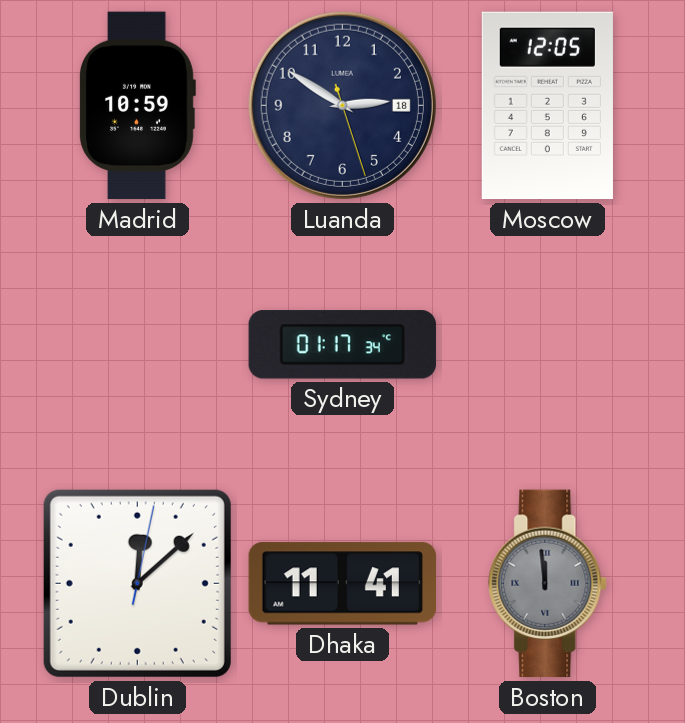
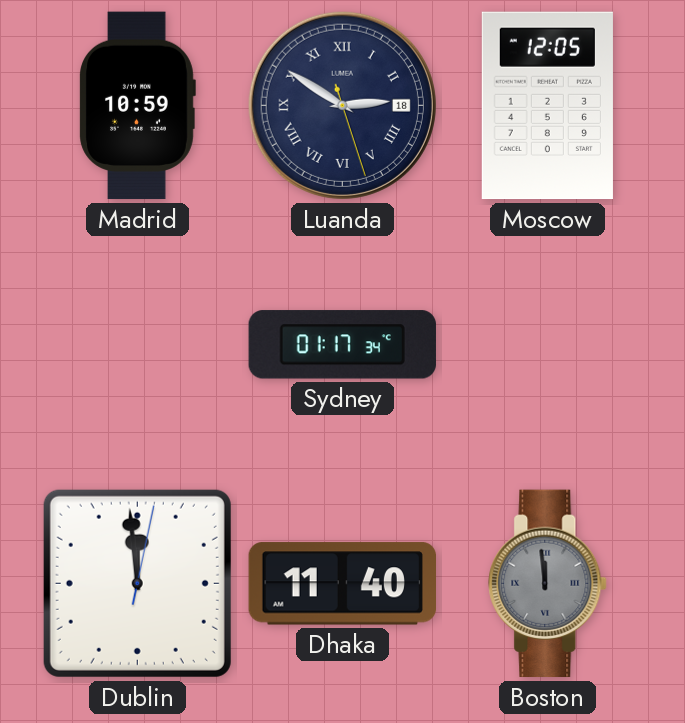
Luanda numerals: Arabic -> Roman
Dublin: 12:08 -> 11:59
Dhaka: 11:41 -> 11:40
